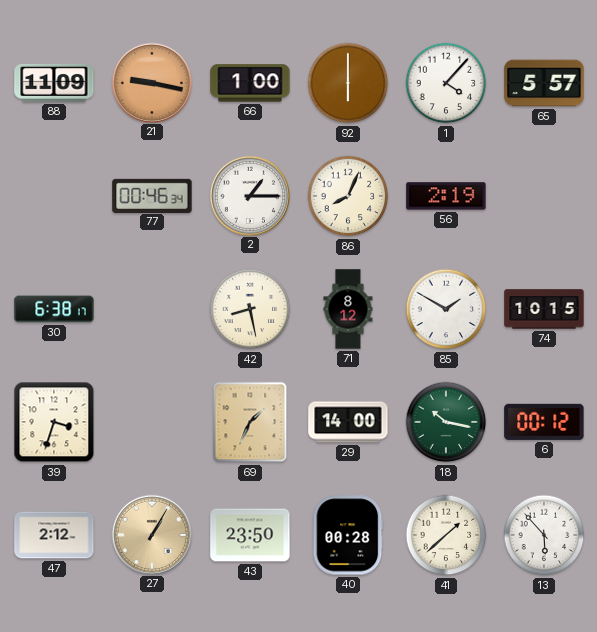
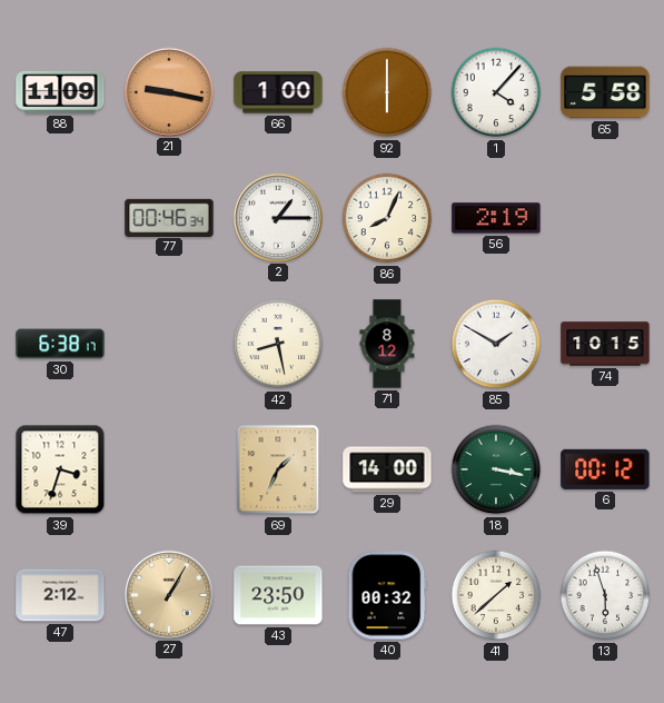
65: 5:57 -> 5:58
18: 10:17 -> 3:17
40: 00:28 -> 00:32
13: 5:53 -> 5:57
